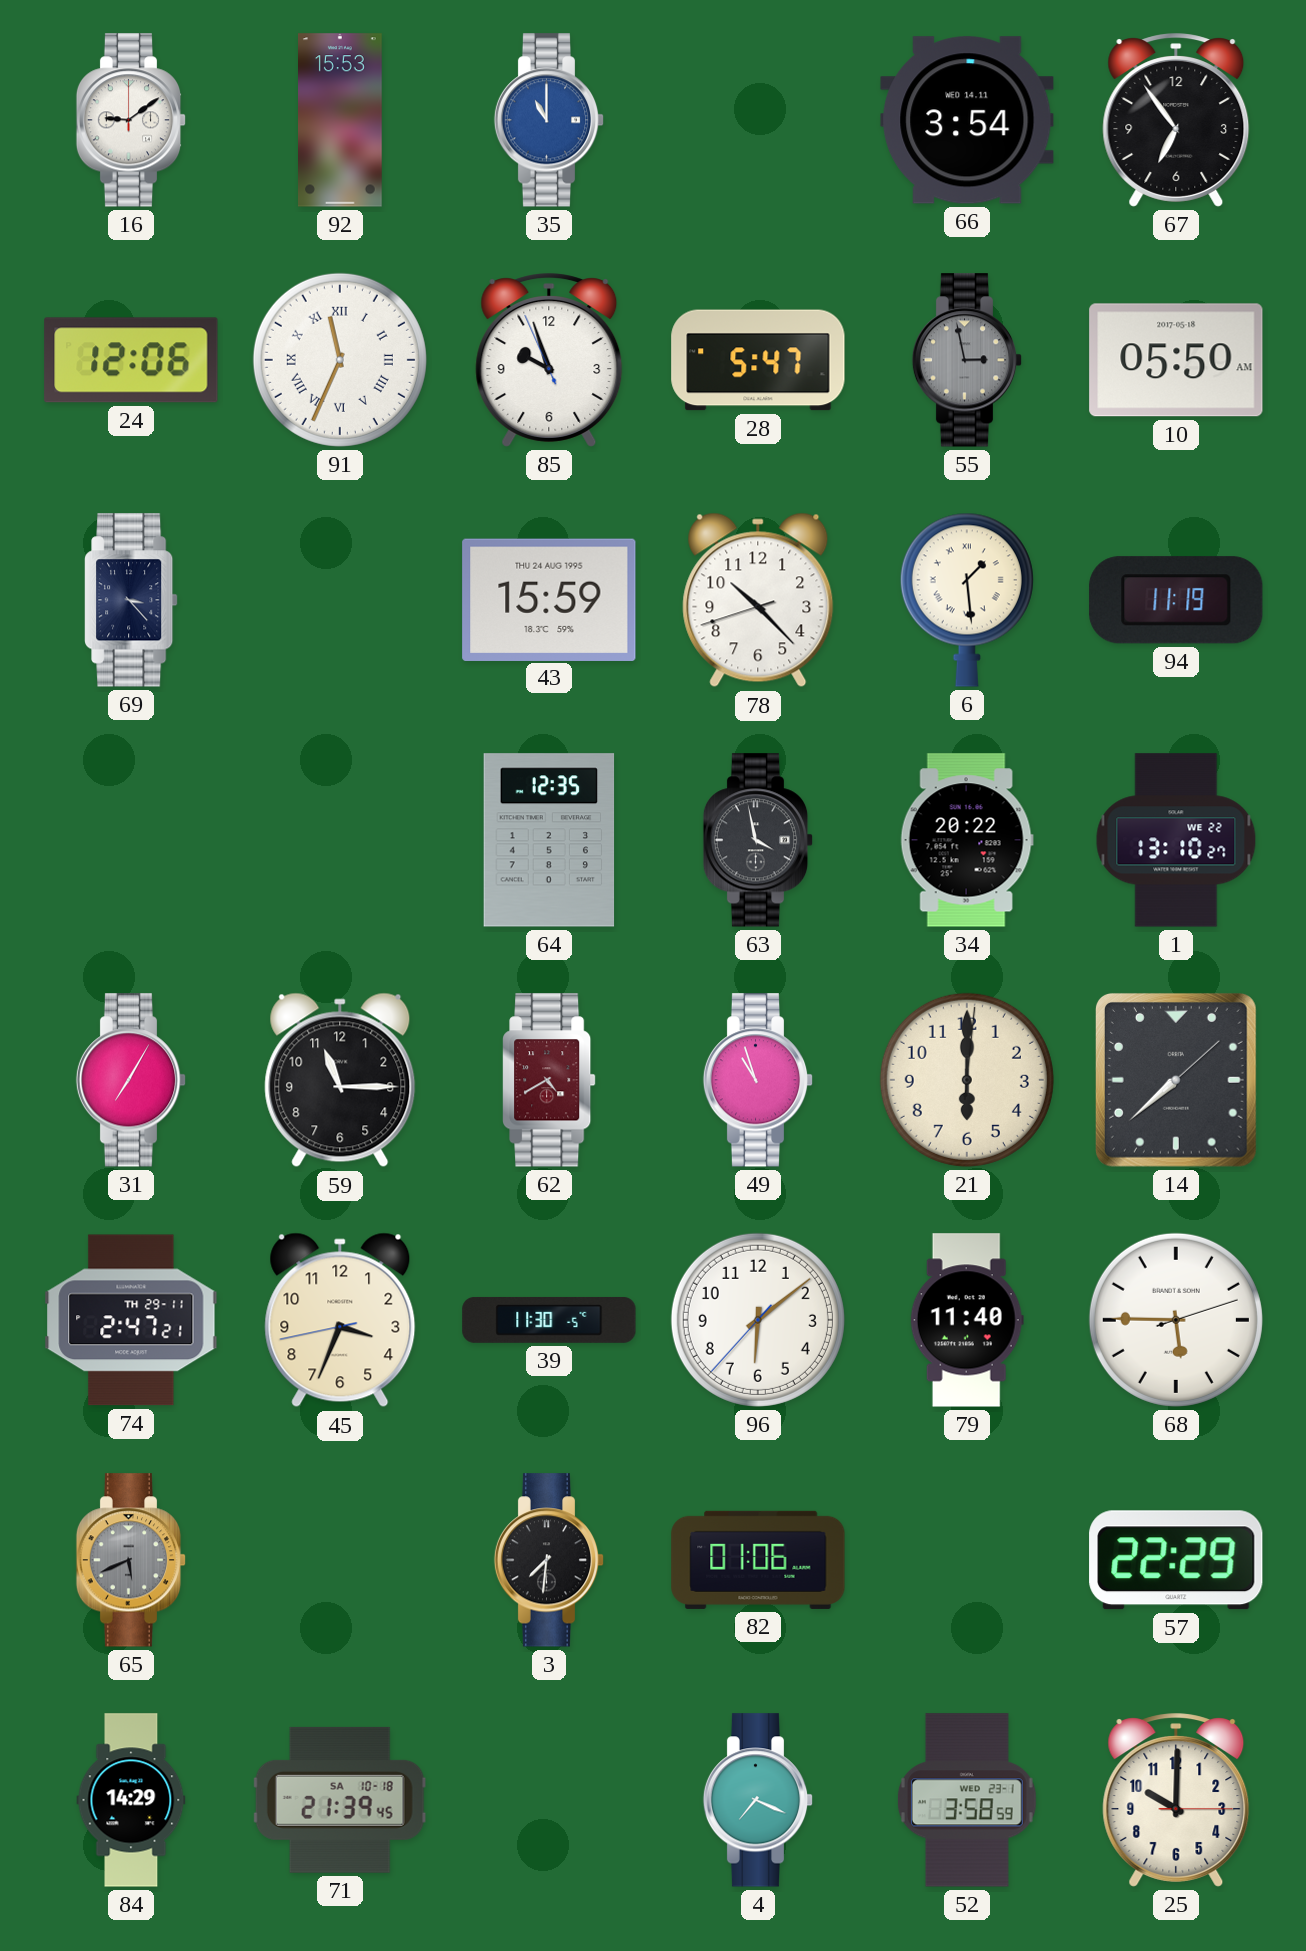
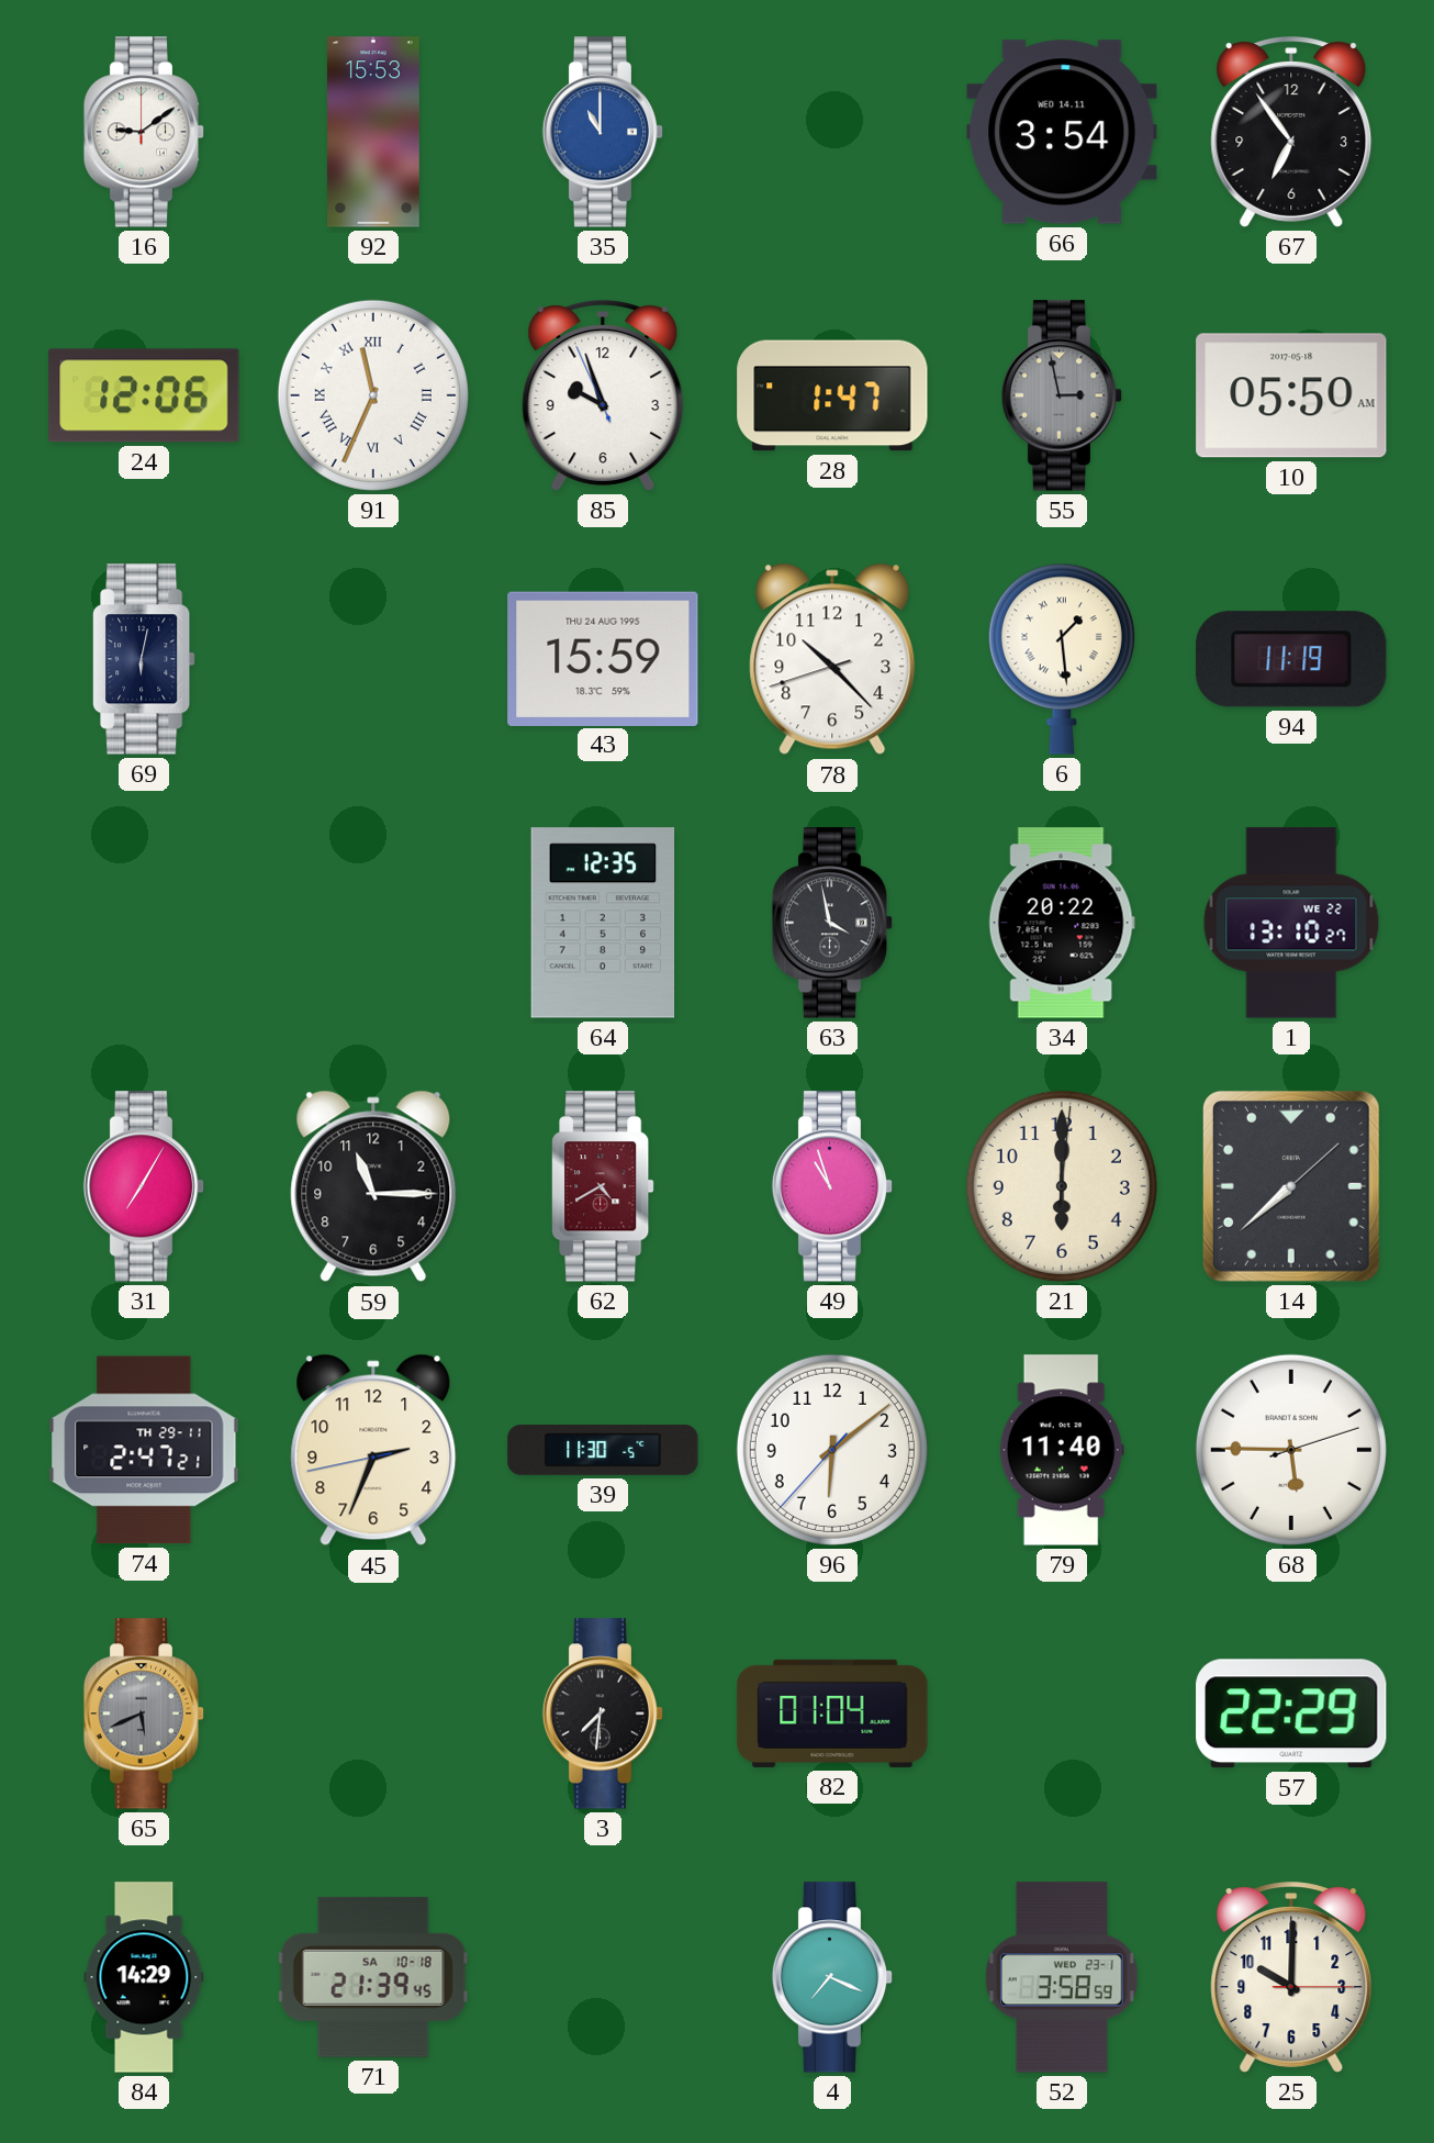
28: 5:47 -> 1:47
69: 3:23 -> 6:02
45: 3:33 -> 2:33
82: 01:06 -> 01:04
